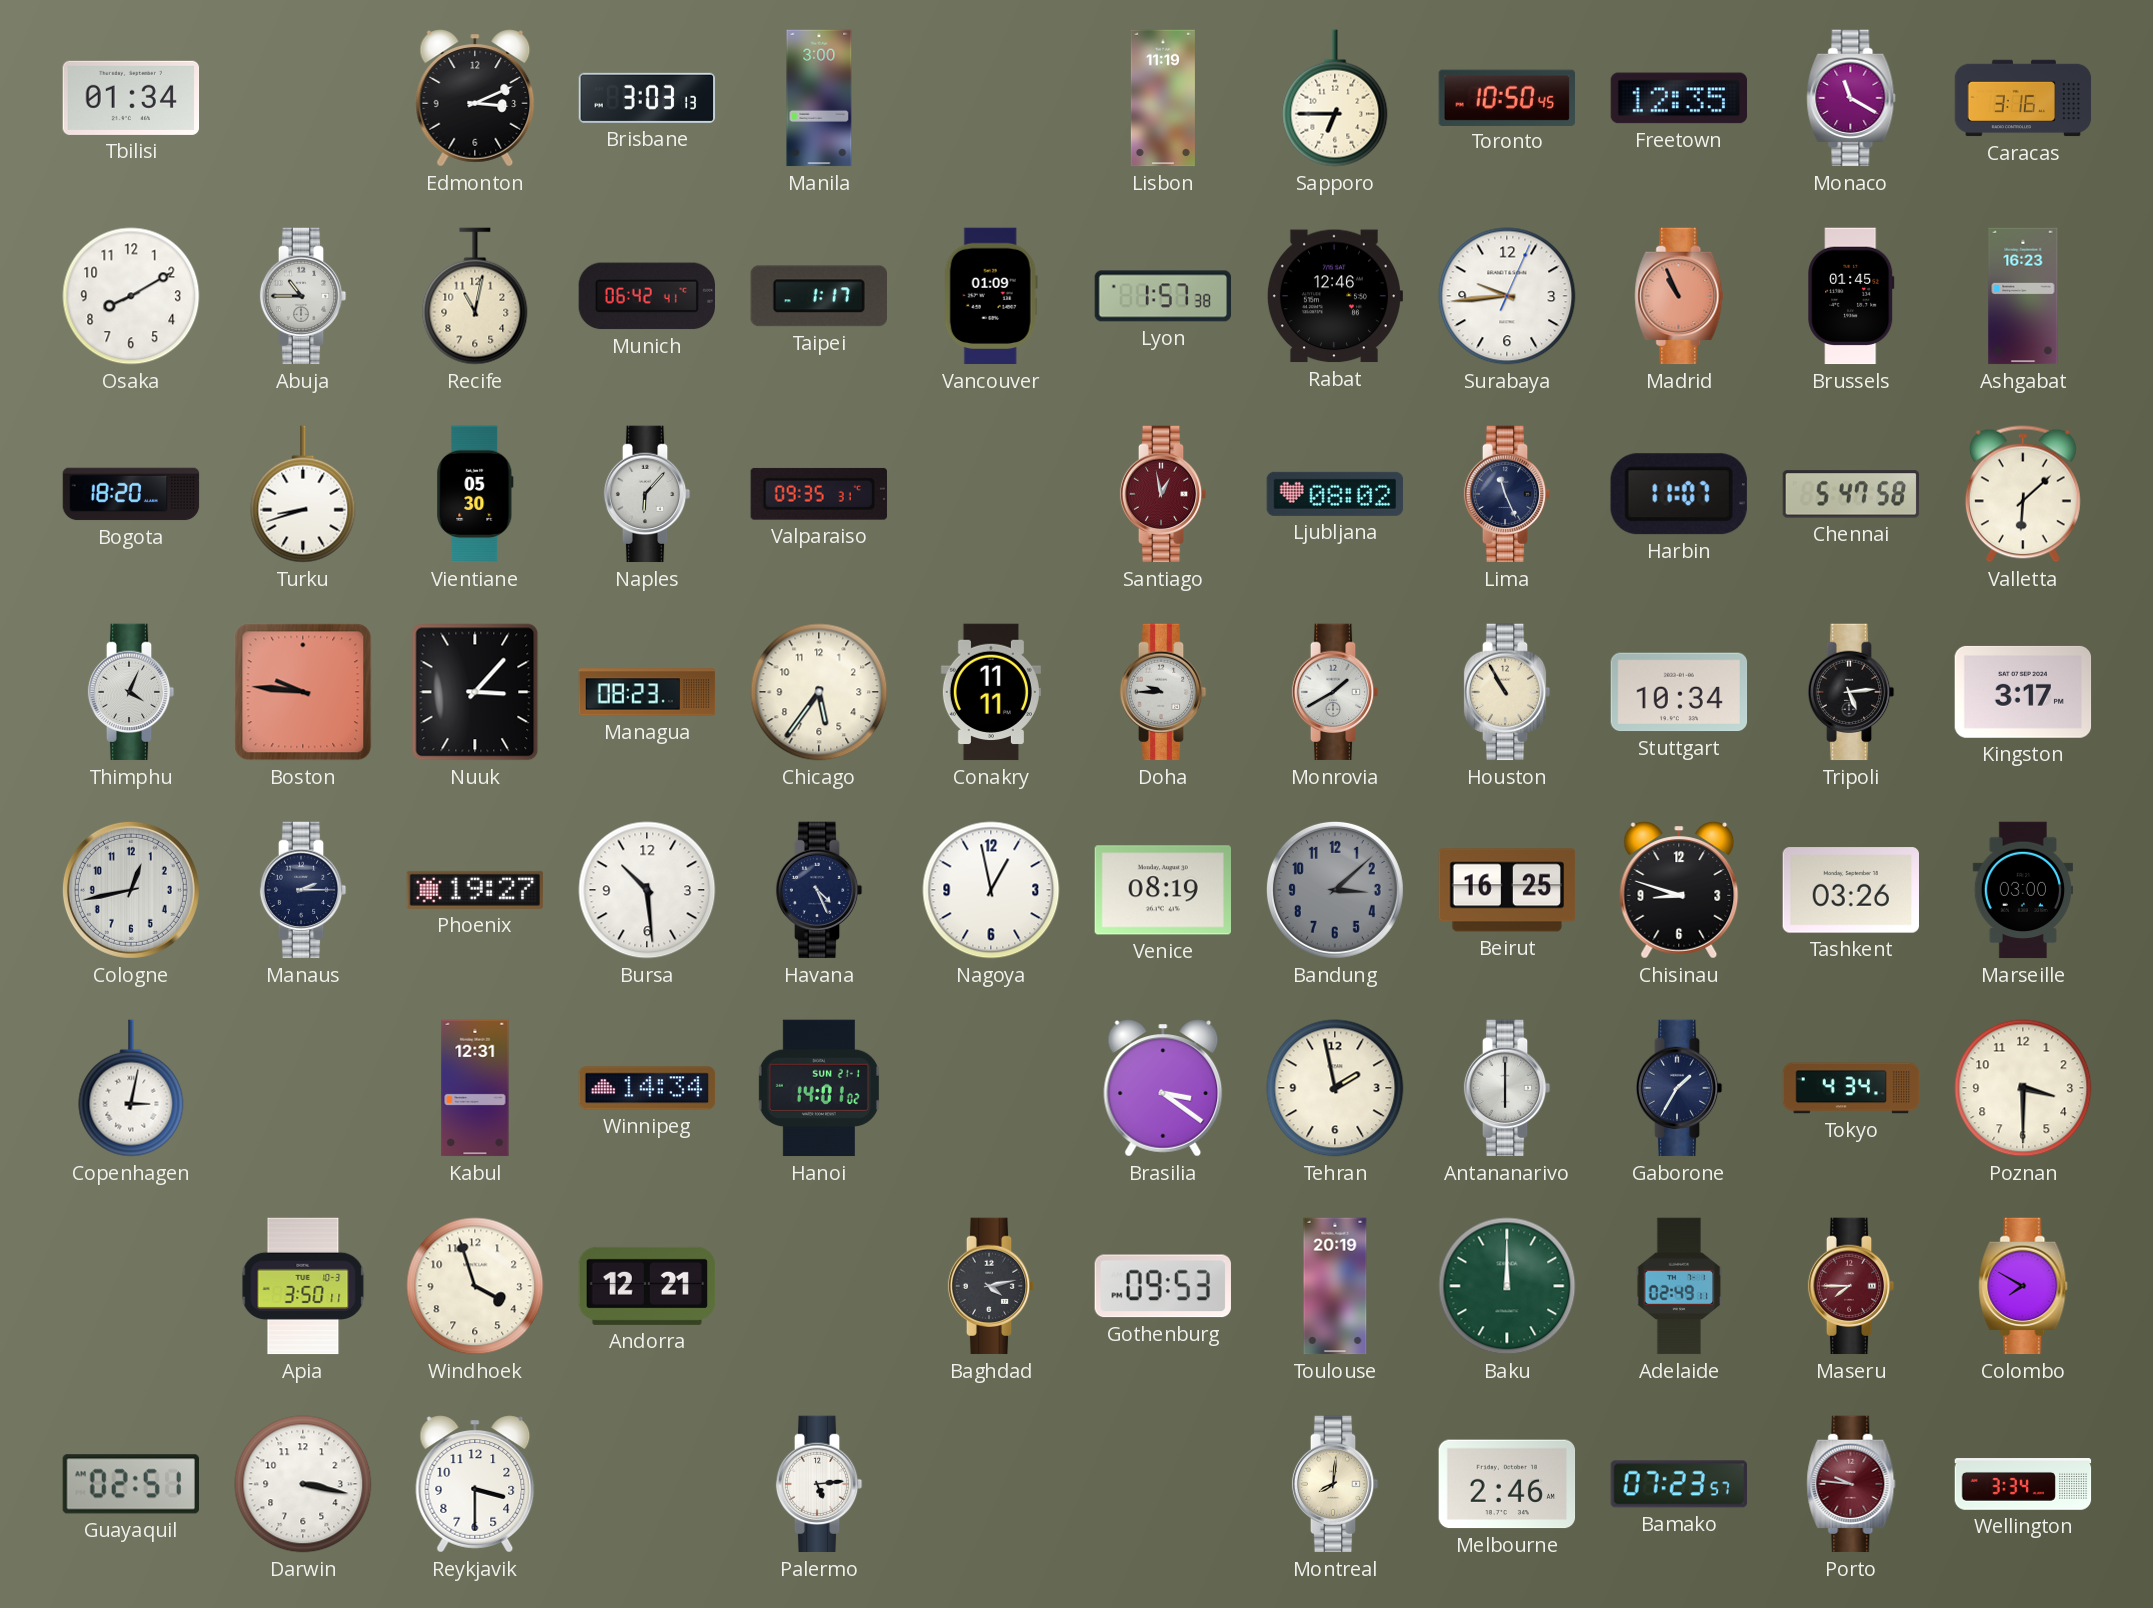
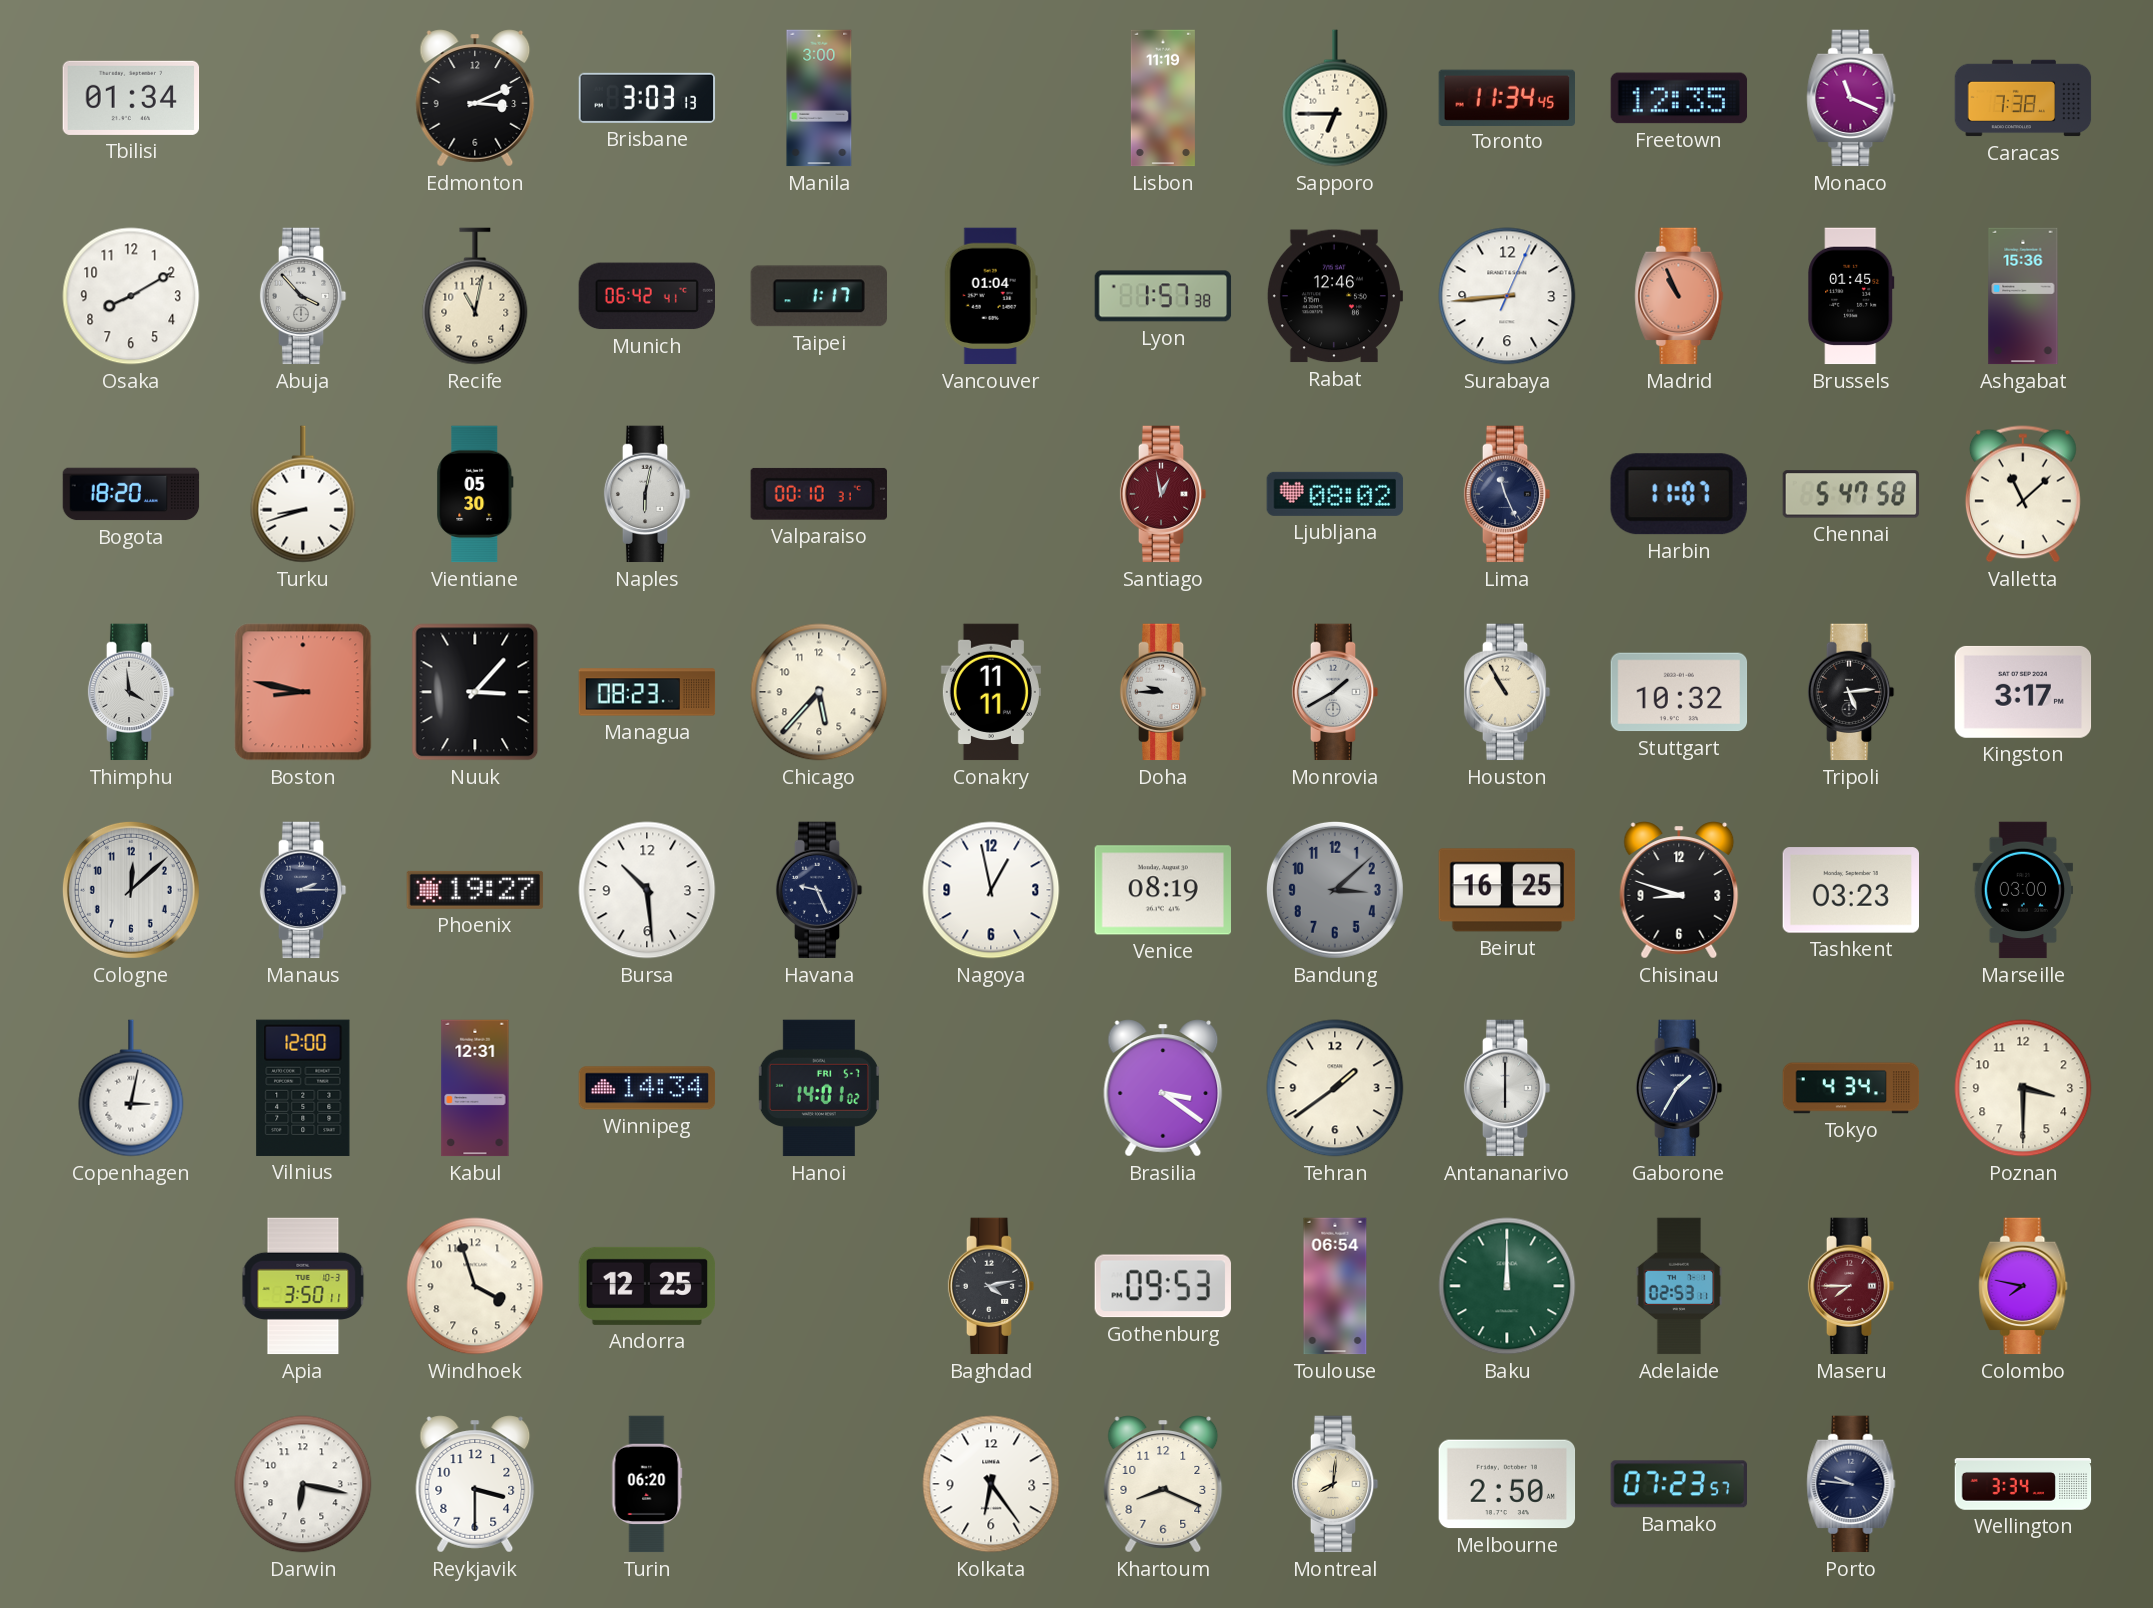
Toronto: 10:50 -> 11:34
Monaco: 11:20 -> 11:19
Caracas: 3:16 -> 7:38
Abuja: 10:45 -> 3:53
Vancouver: 01:09 -> 01:04
Surabaya: 9:44 -> 8:44
Ashgabat: 16:23 -> 15:36
Naples: 6:07 -> 6:02
Valparaiso: 09:35 -> 00:10
Valletta: 6:08 -> 11:08
Thimphu: 4:04 -> 3:59
Boston: 9:46 -> 8:47
Chicago: 5:36 -> 5:37
Stuttgart: 10:34 -> 10:32
Cologne: 12:43 -> 12:08
Havana: 4:26 -> 9:26
Tashkent: 03:26 -> 03:23
Vilnius: none -> 12:00
Hanoi date: SUN 21-1 -> FRI 5-7
Tehran: 1:58 -> 1:39
Andorra: 12:21 -> 12:25
Toulouse: 20:19 -> 06:54
Adelaide: 02:49 -> 02:53
Colombo: 7:50 -> 7:47
Guayaquil: 02:51 -> none
Darwin: 3:17 -> 6:17
Turin: none -> 06:20
Palermo: 5:14 -> none
Kolkata: none -> 6:24
Khartoum: none -> 8:19
Melbourne: 2:46 -> 2:50
Porto dial: burgundy -> navy
